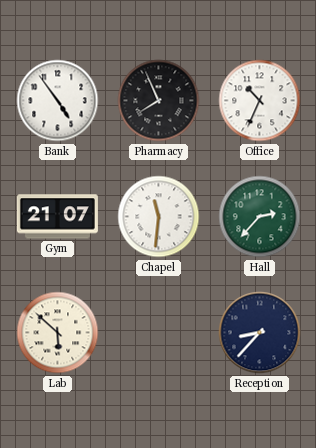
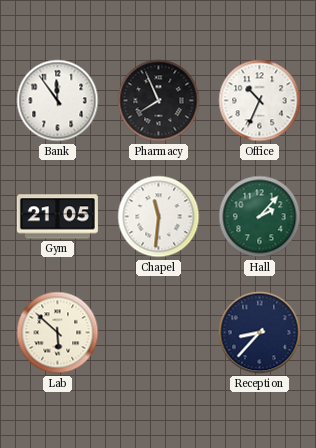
Bank: 4:54 -> 11:54
Gym: 21:07 -> 21:05
Hall: 2:37 -> 2:07
